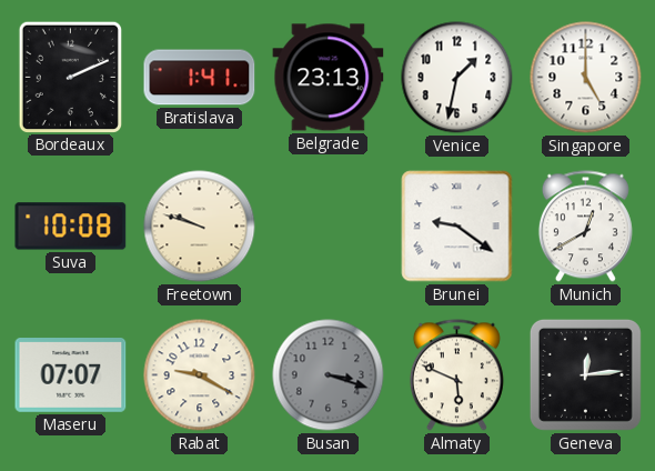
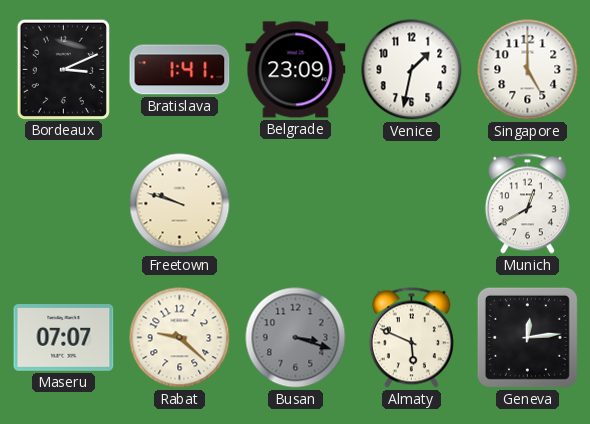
Bordeaux: 2:11 -> 3:11
Belgrade: 23:13 -> 23:09
Suva: 10:08 -> none
Brunei: 9:21 -> none
Rabat: 9:20 -> 9:22
